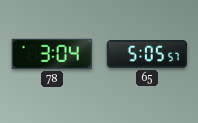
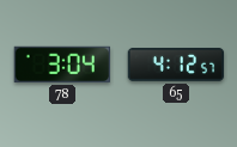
65: 5:05 -> 4:12
